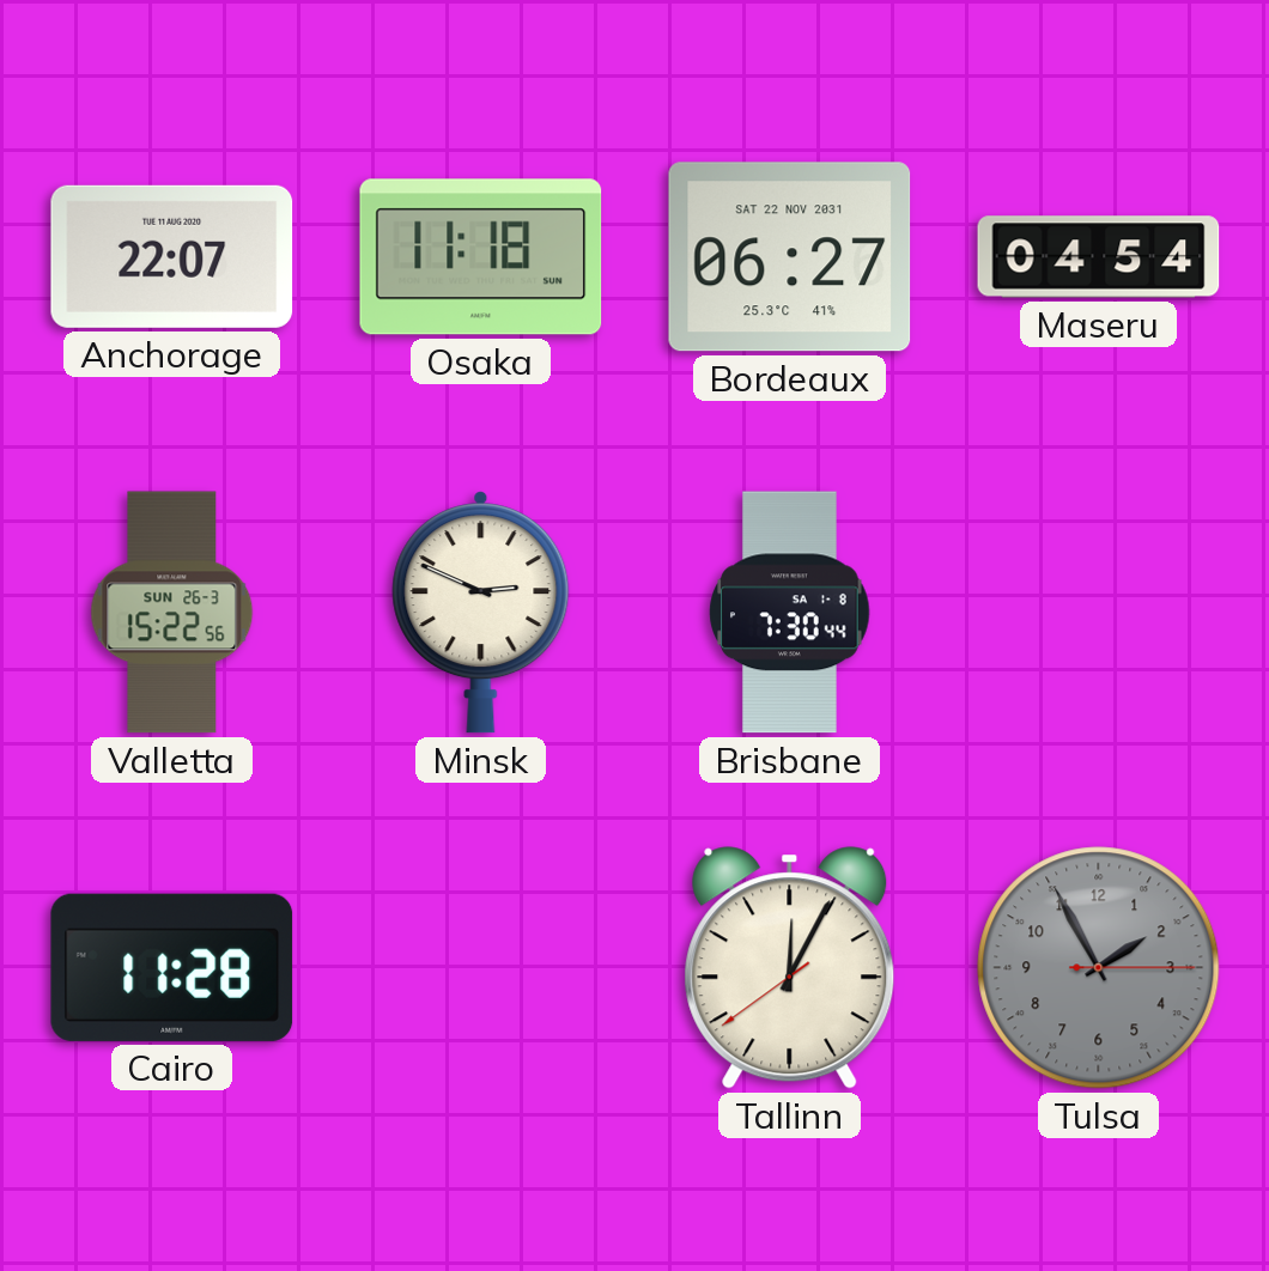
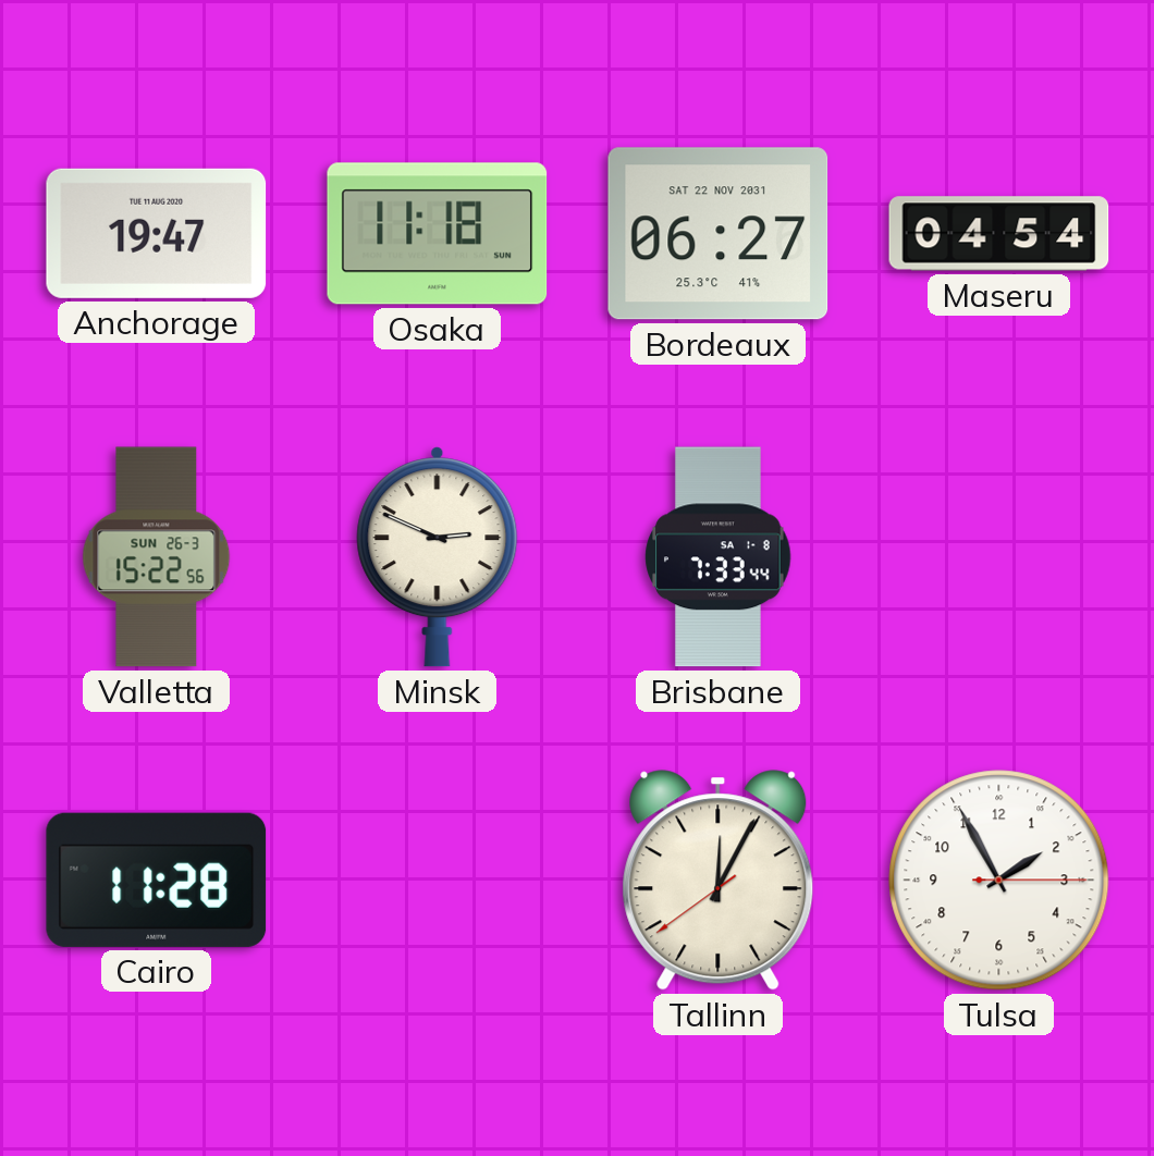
Anchorage: 22:07 -> 19:47
Brisbane: 7:30 -> 7:33
Tulsa dial: grey -> white
